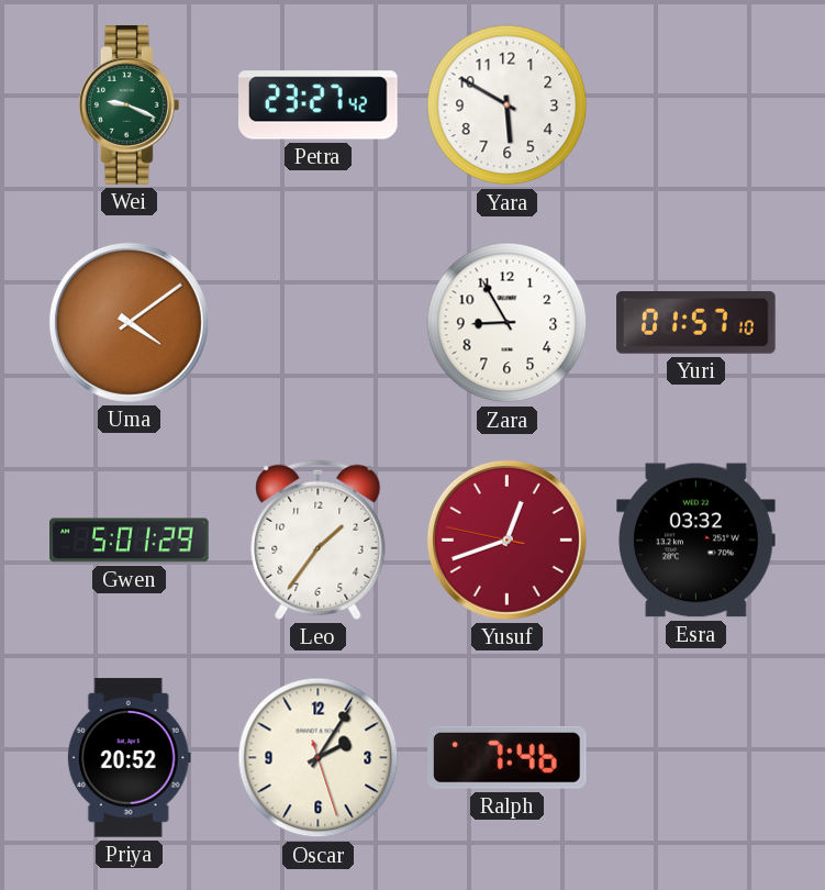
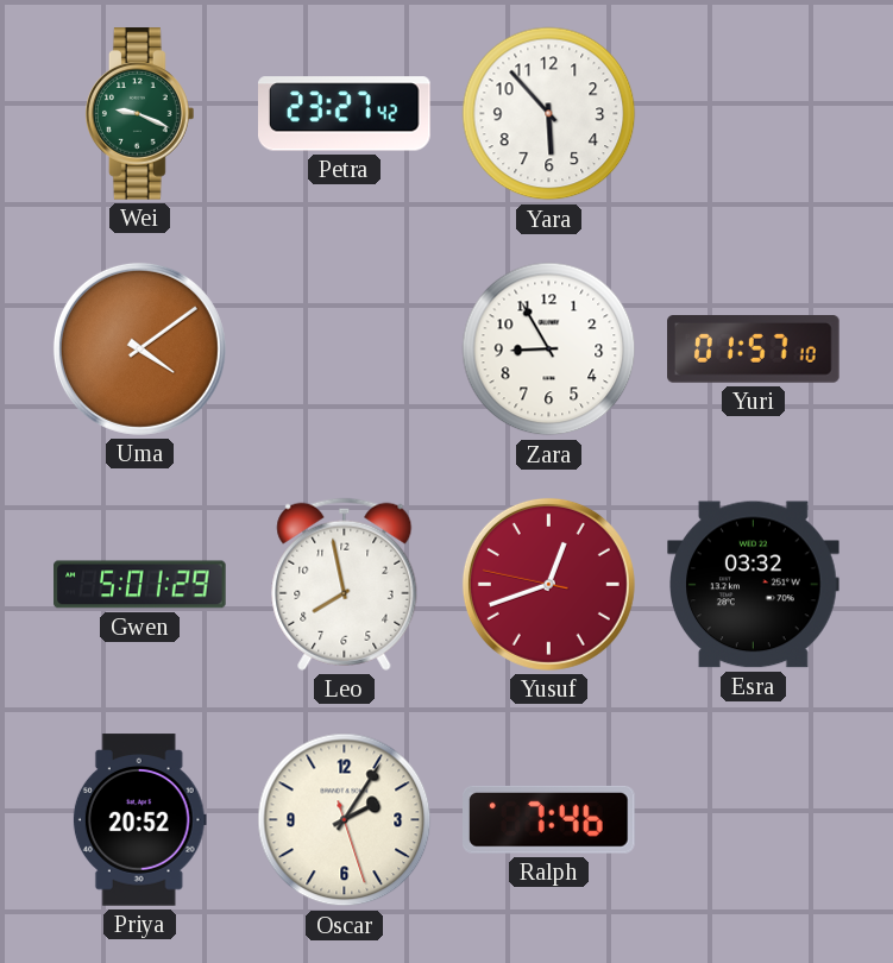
Yara: 5:50 -> 5:53
Leo: 1:36 -> 7:58
